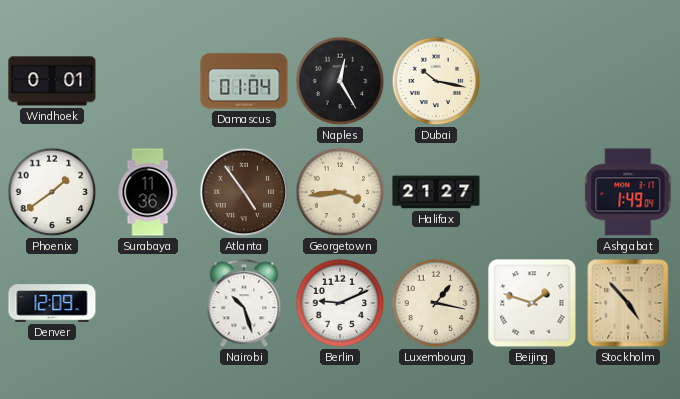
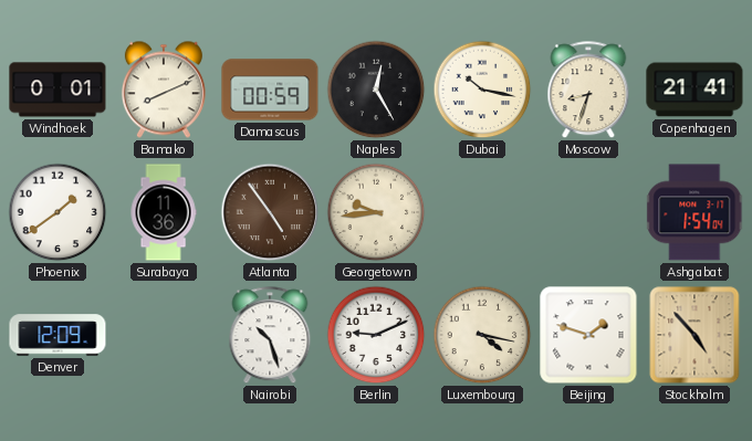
Bamako: none -> 8:11
Damascus: 01:04 -> 00:59
Moscow: none -> 8:33
Copenhagen: none -> 21:41
Georgetown: 3:44 -> 9:44
Halifax: 21:27 -> none
Ashgabat: 1:49 -> 1:54
Luxembourg: 1:17 -> 4:17
